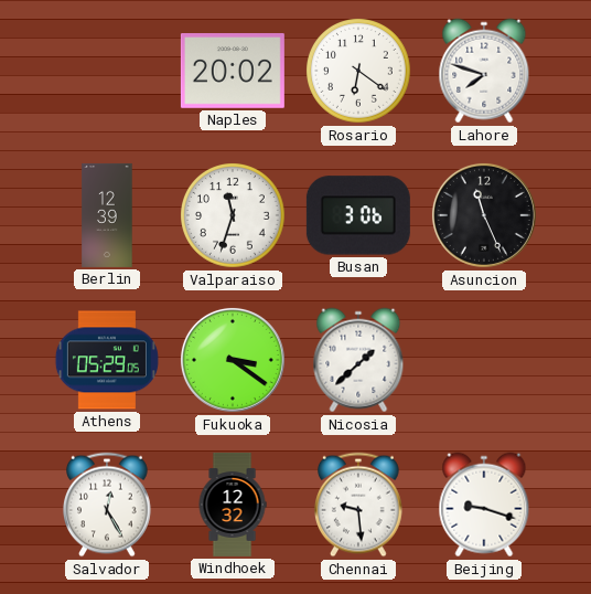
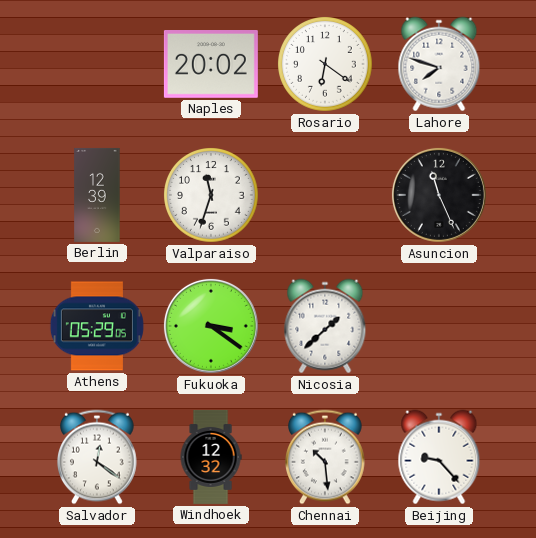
Busan: 3:06 -> none
Salvador: 12:25 -> 12:21
Chennai: 9:29 -> 10:29
Beijing: 9:18 -> 9:23
